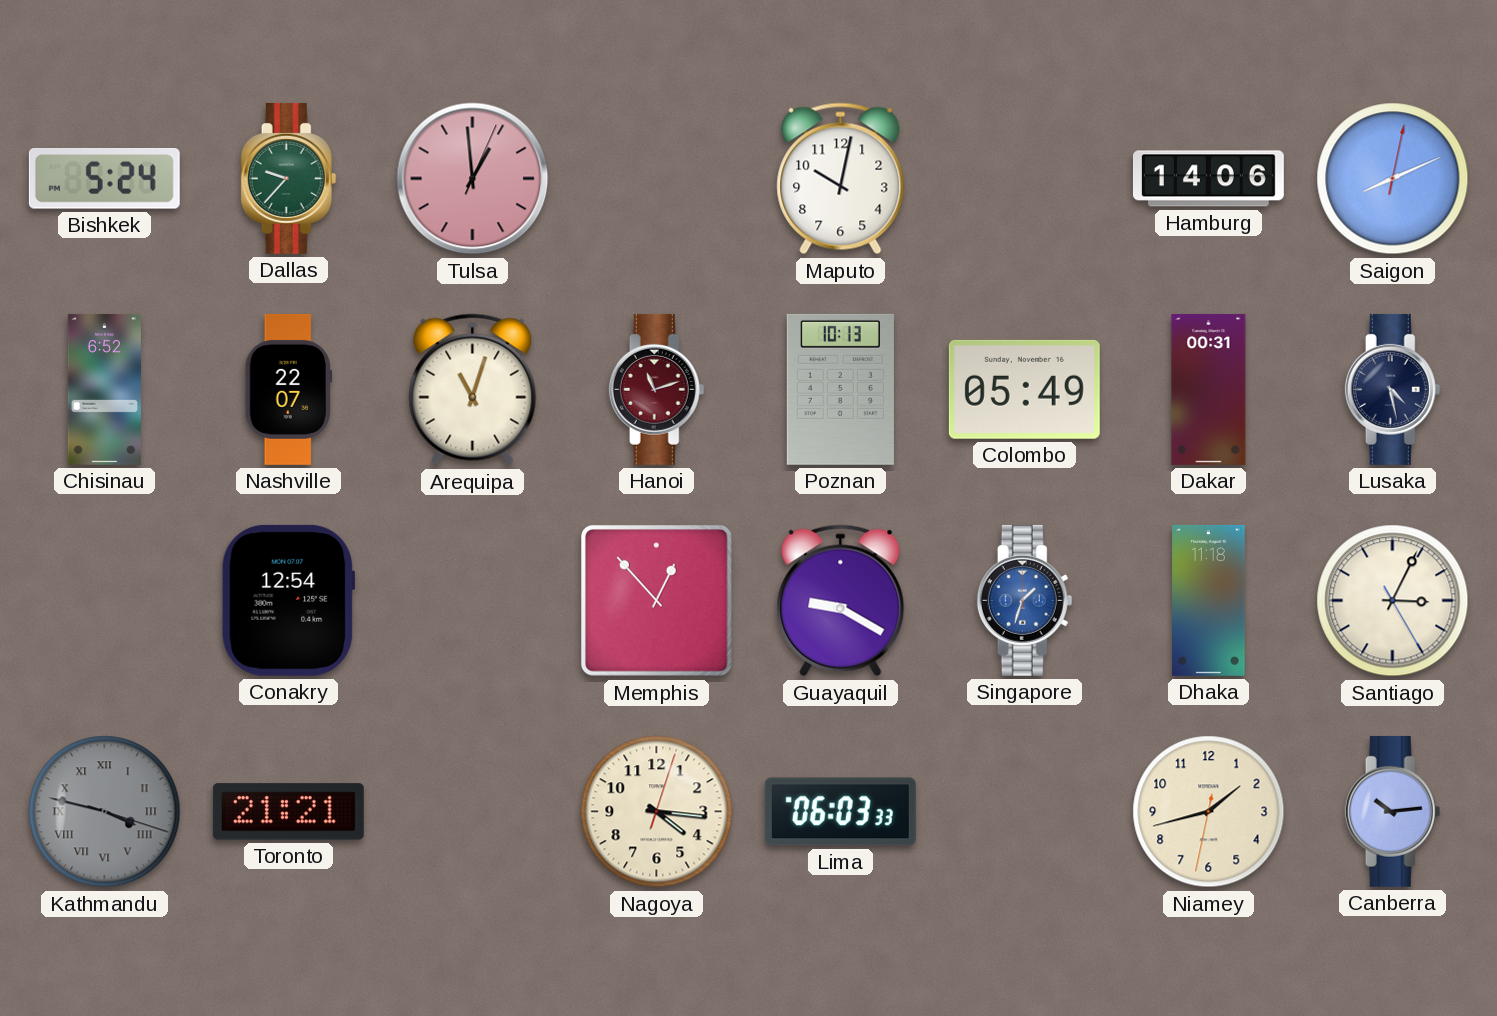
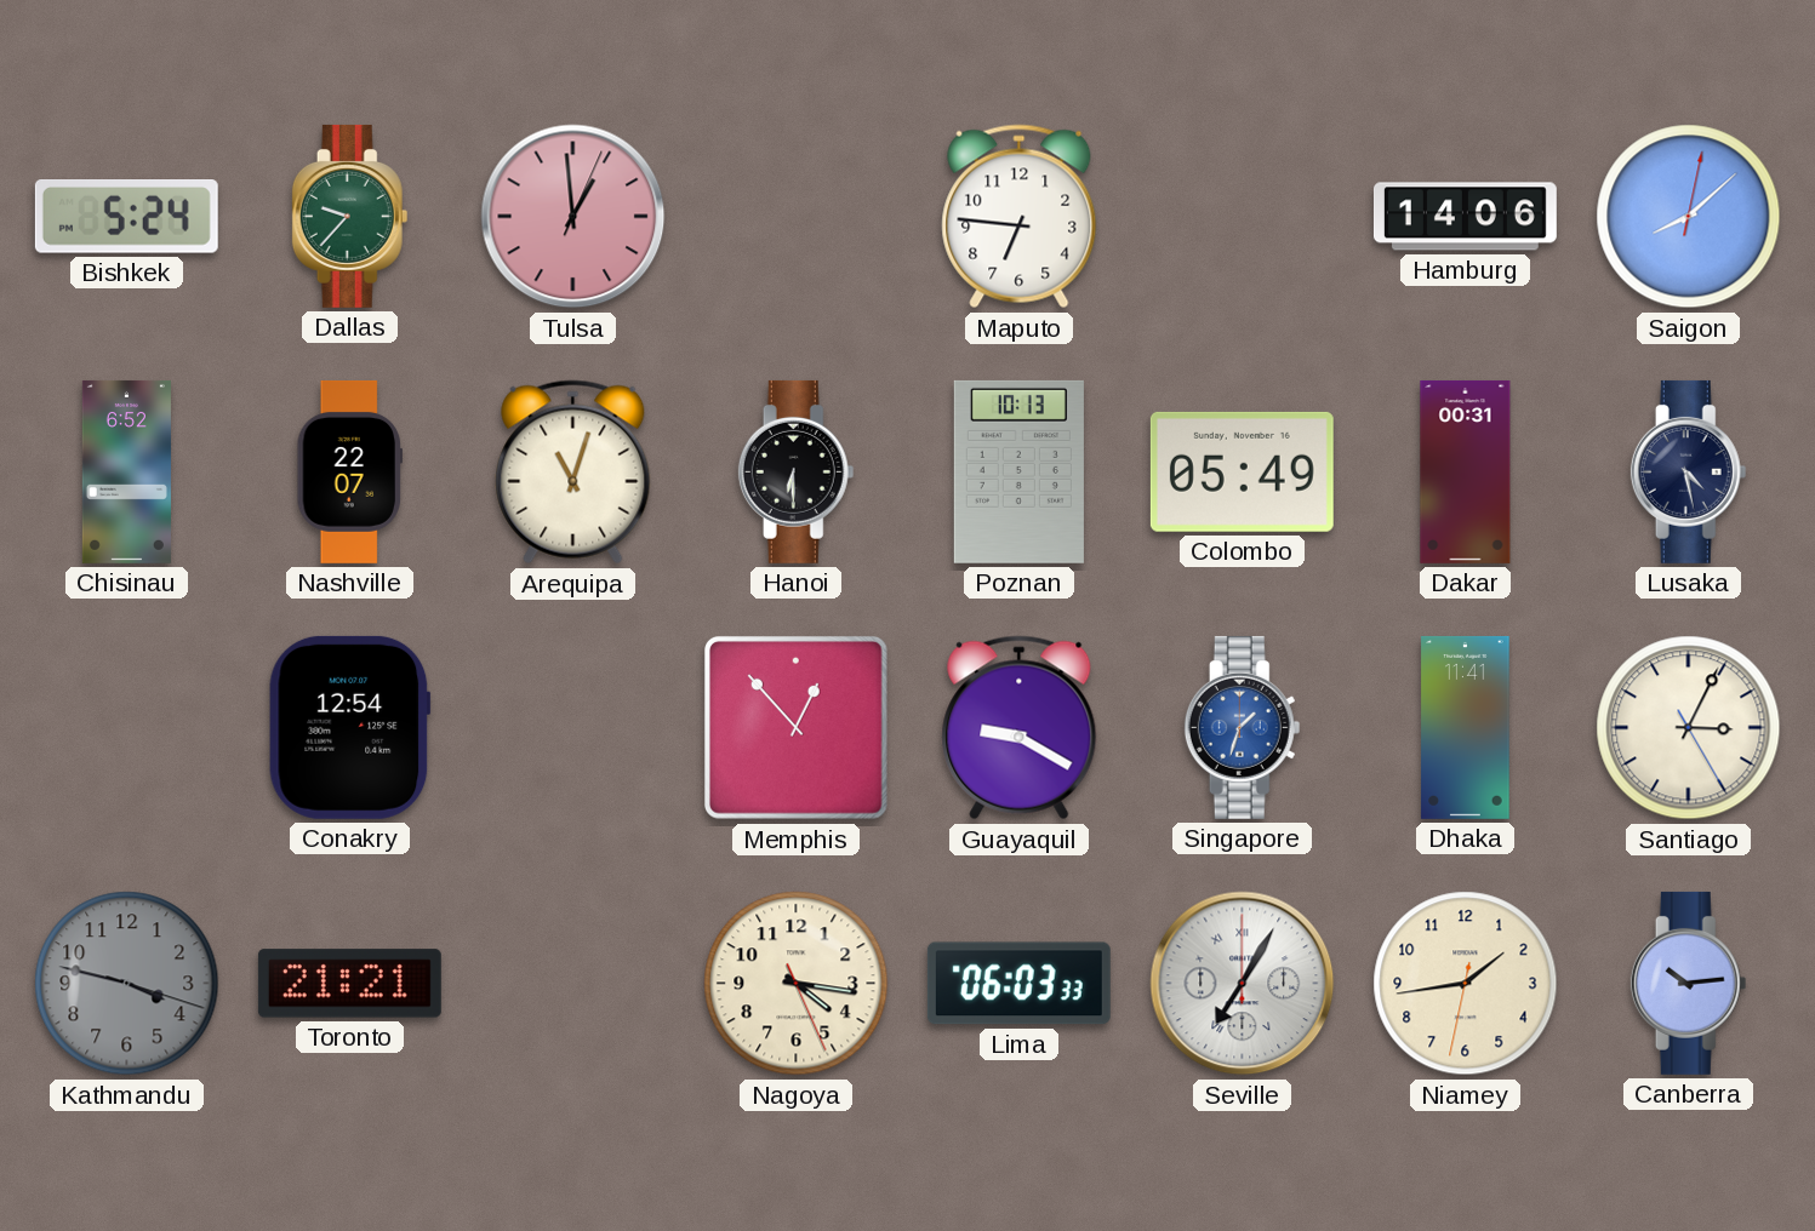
Maputo: 10:02 -> 6:46
Saigon: 8:11 -> 8:08
Hanoi: 11:12 -> 6:30
Hanoi dial: burgundy -> black
Dhaka: 11:18 -> 11:41
Kathmandu numerals: Roman -> Arabic
Nagoya: 4:16:03 -> 4:16:26
Seville: none -> 7:05
Niamey: 1:42 -> 1:43
